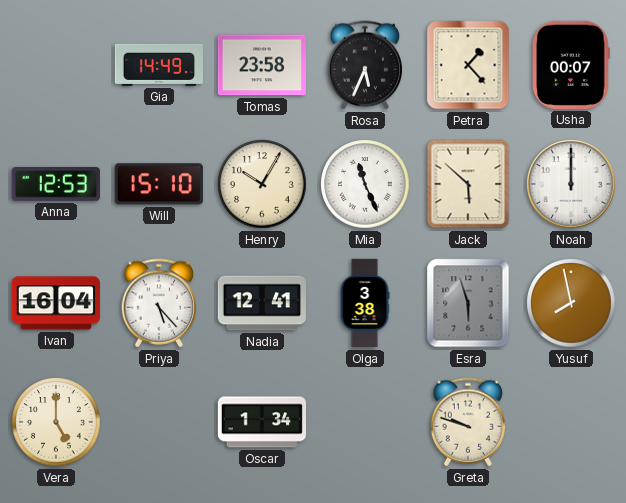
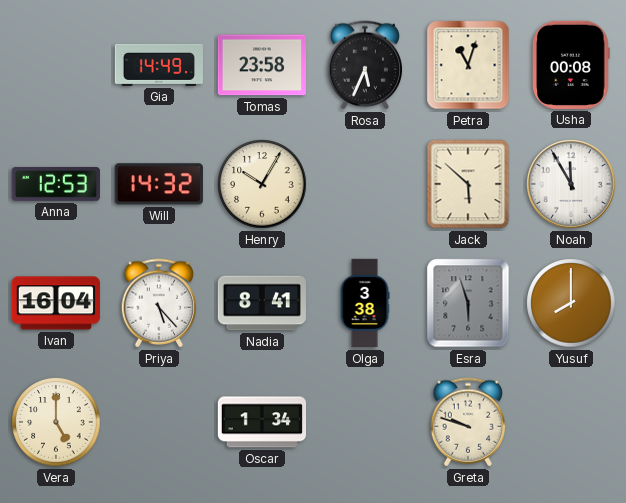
Petra: 1:23 -> 11:03
Usha: 00:07 -> 00:08
Will: 15:10 -> 14:32
Mia: 11:26 -> none
Noah: 12:00 -> 11:55
Nadia: 12:41 -> 8:41
Yusuf: 7:58 -> 8:00
